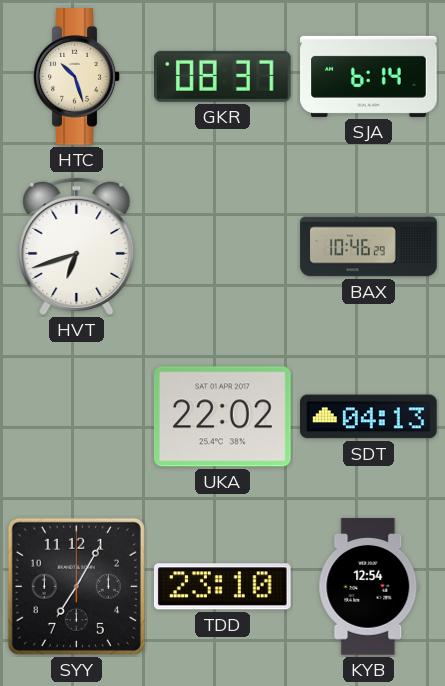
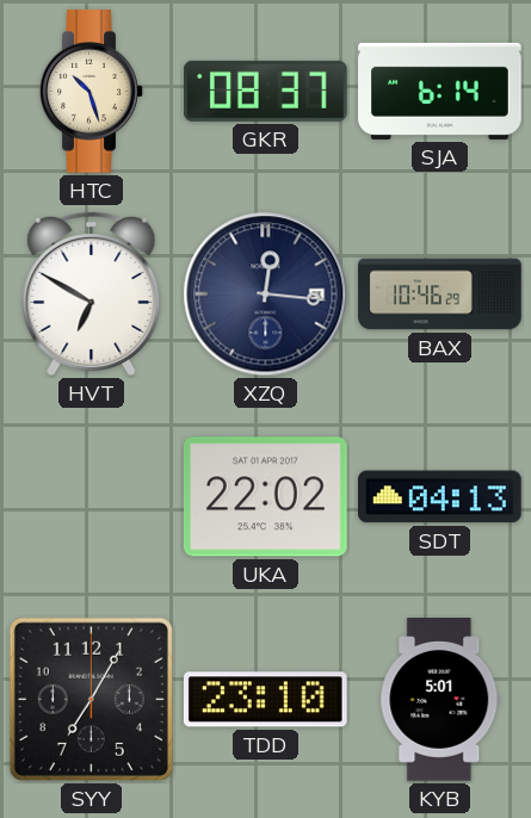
HVT: 6:42 -> 6:50
XZQ: none -> 12:16
KYB: 12:54 -> 5:01
